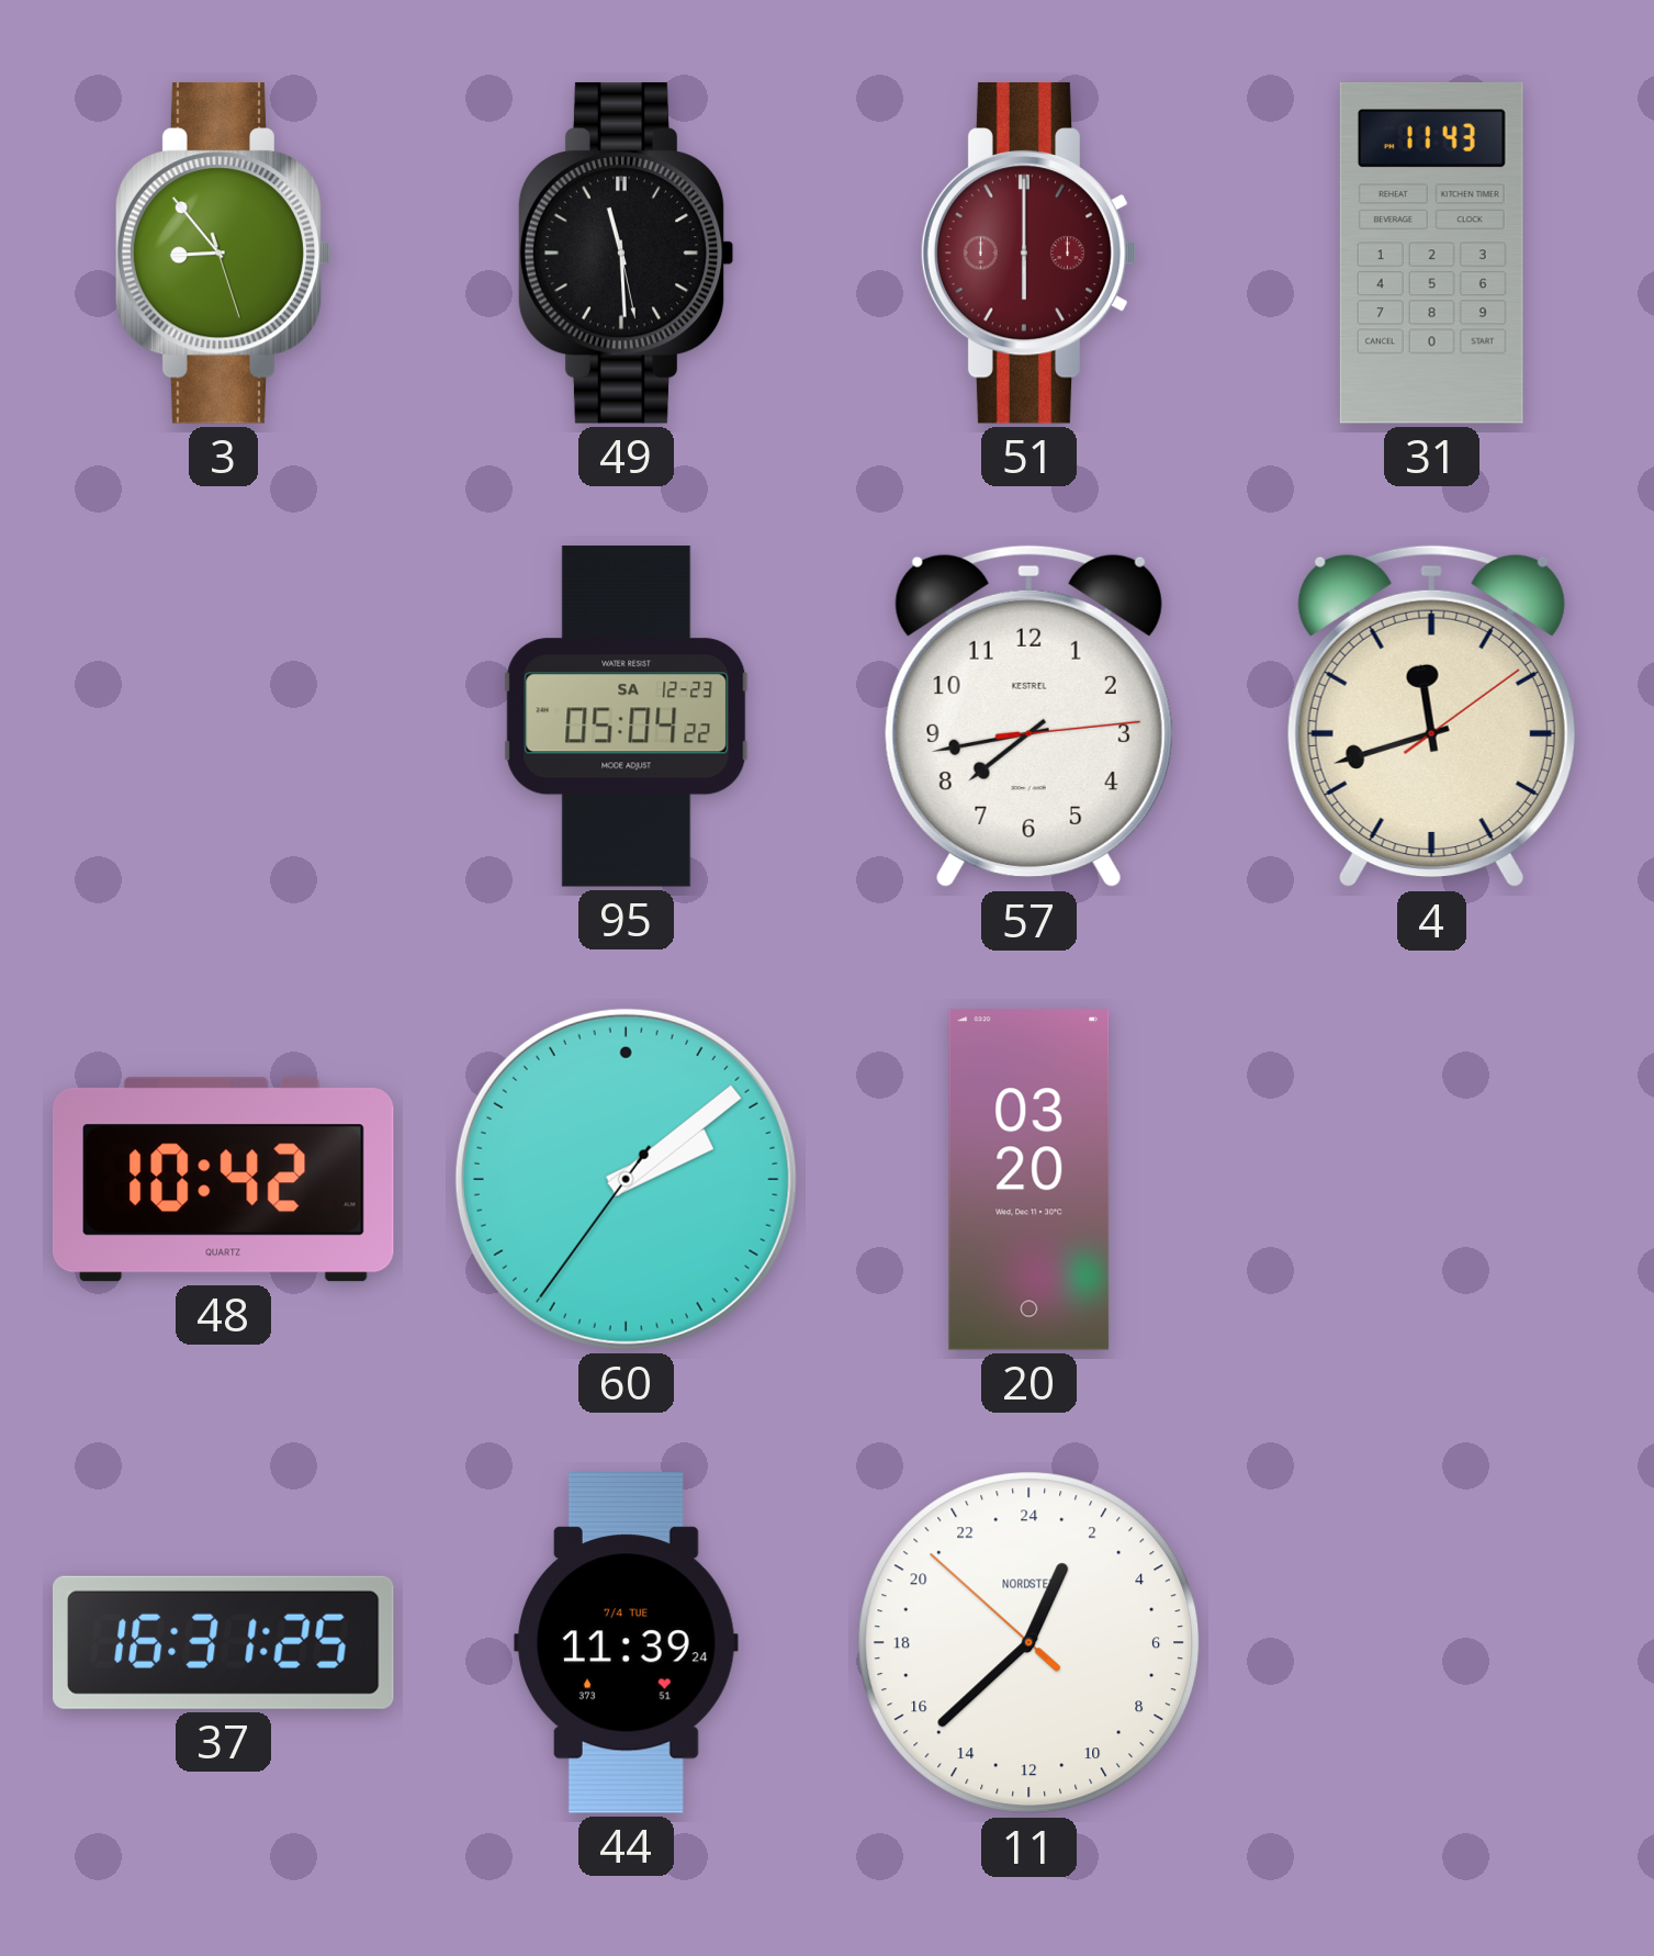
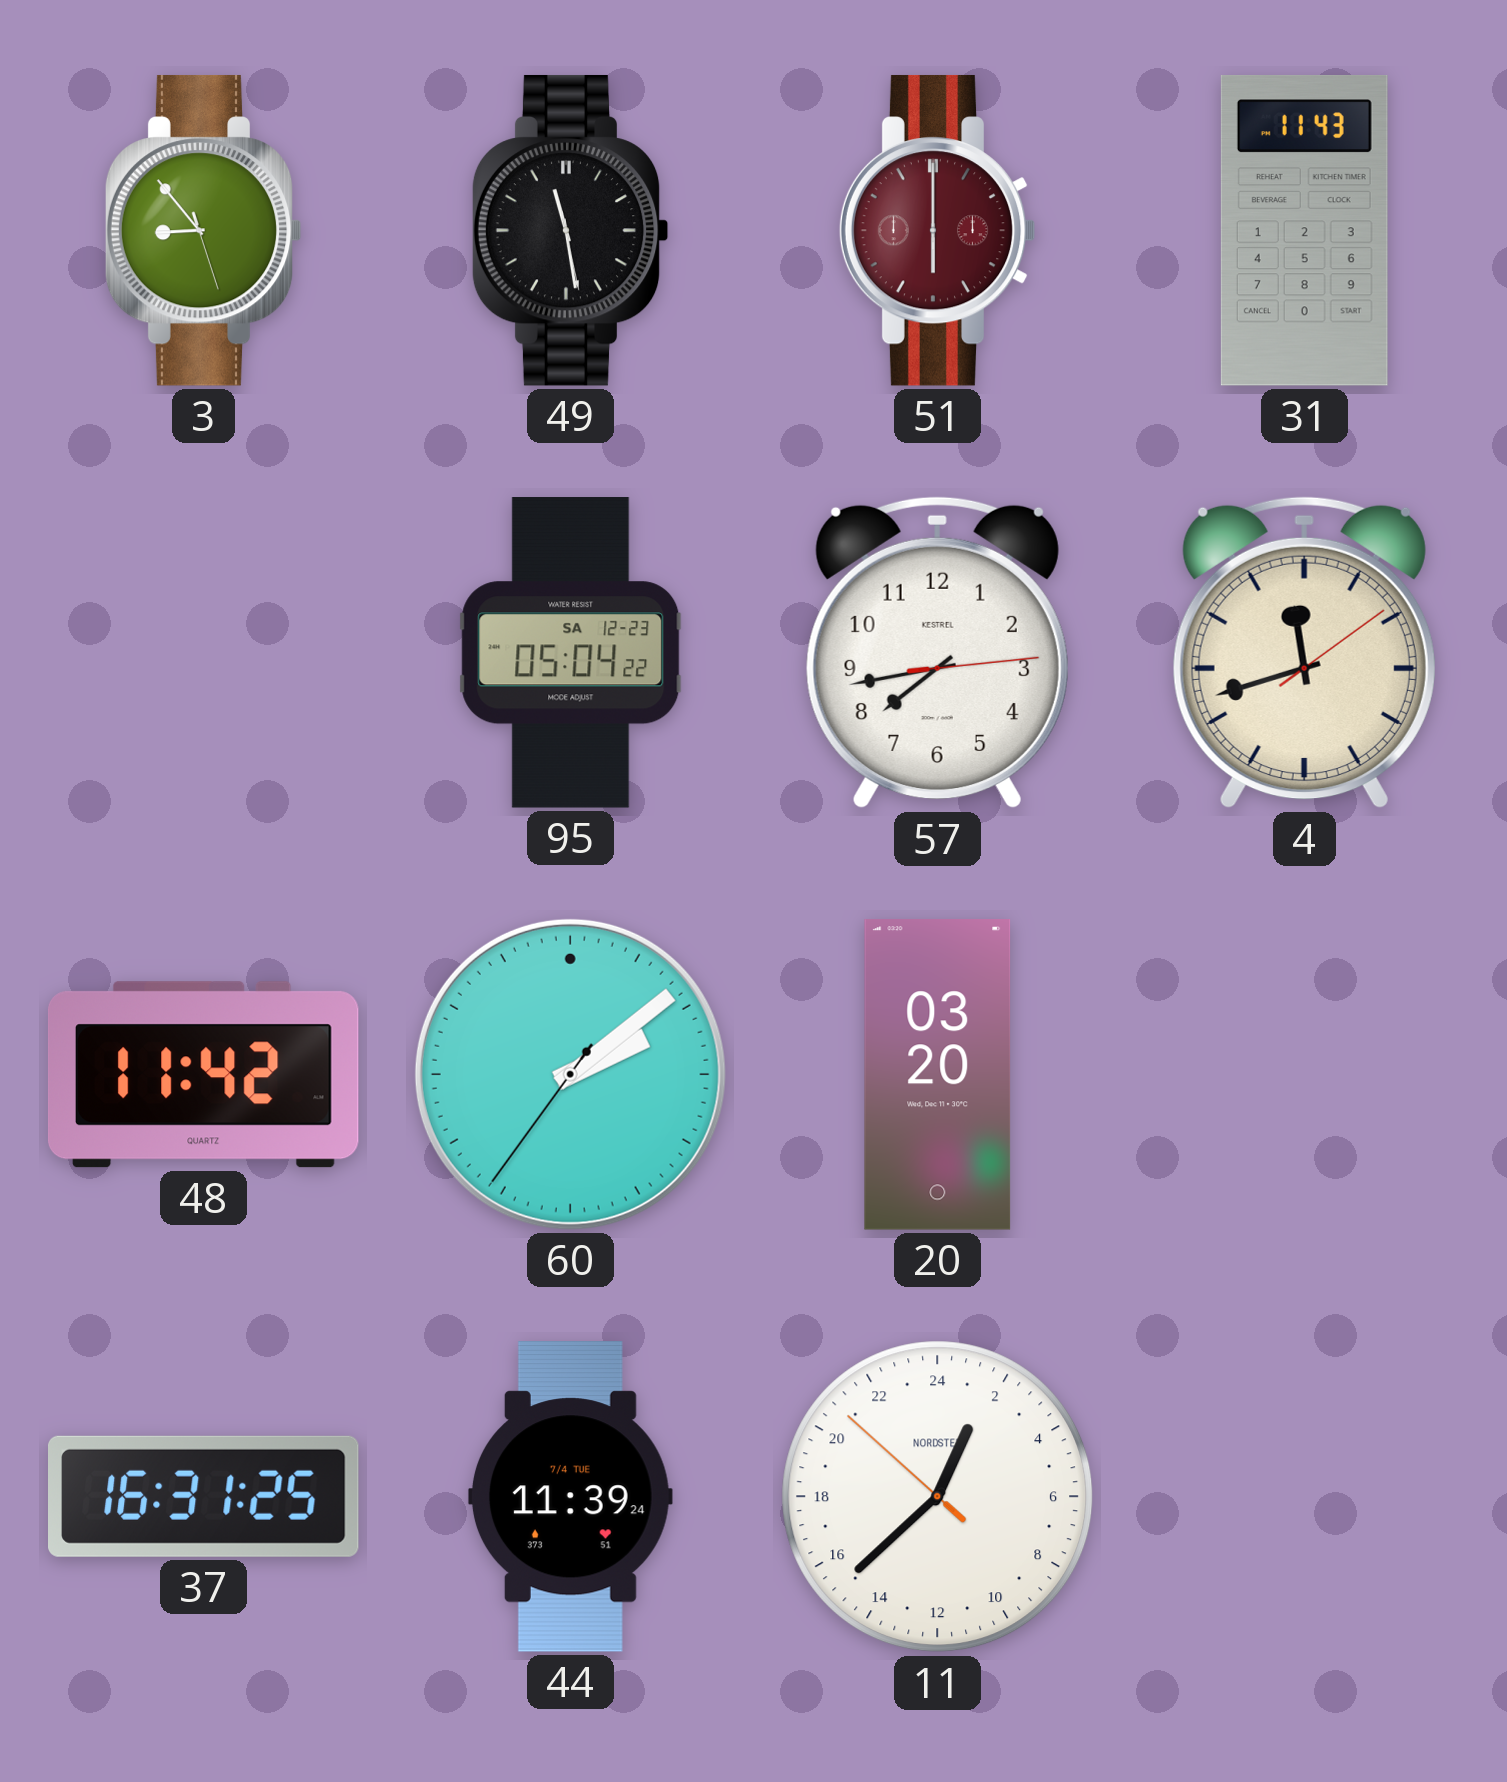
49: 11:29 -> 11:28
48: 10:42 -> 11:42
